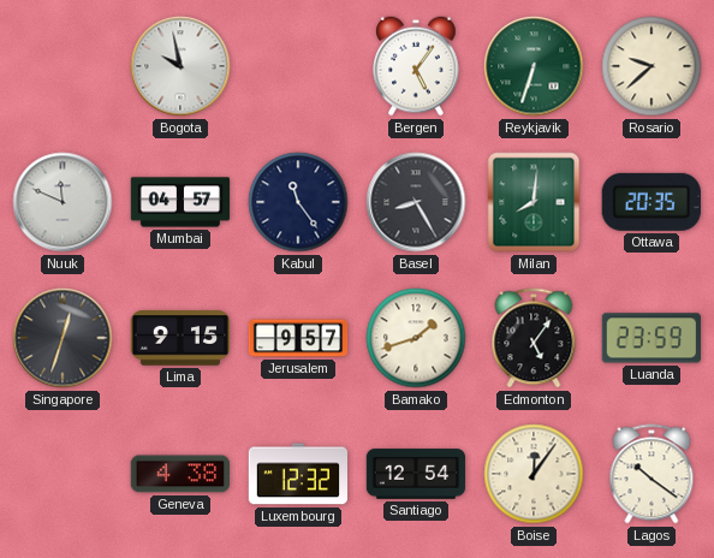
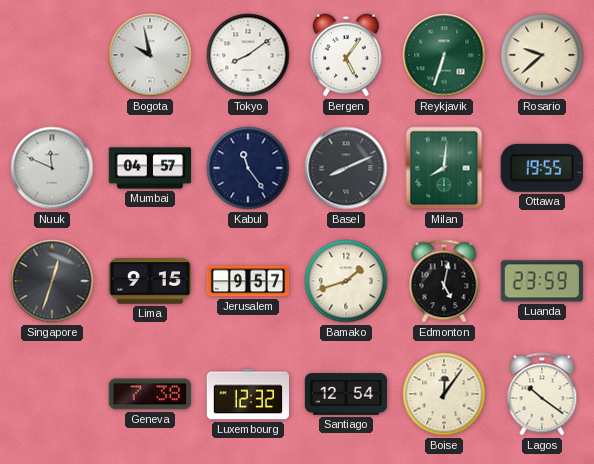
Tokyo: none -> 8:09
Basel: 8:25 -> 8:11
Ottawa: 20:35 -> 19:55
Edmonton: 5:06 -> 5:02
Geneva: 4:38 -> 7:38
